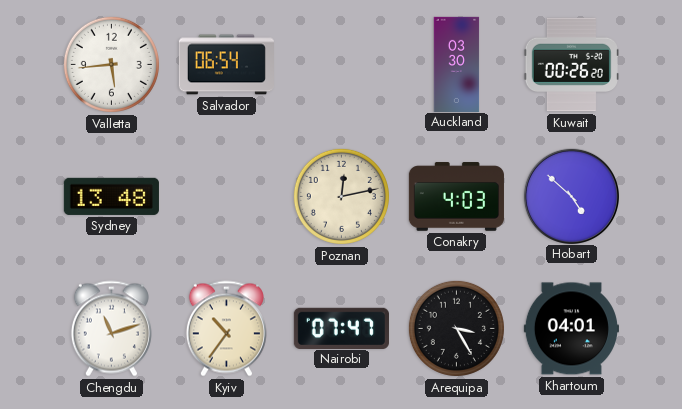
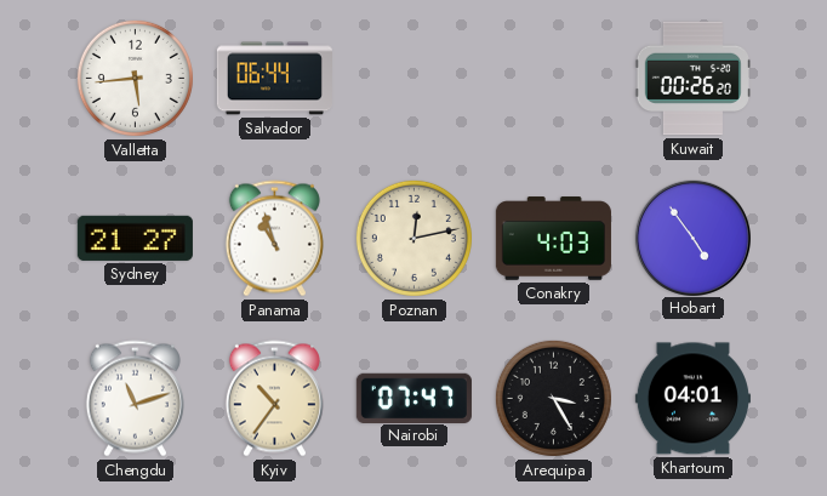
Salvador: 06:54 -> 06:44
Auckland: 03:30 -> none
Sydney: 13:48 -> 21:27
Panama: none -> 10:57
Hobart: 4:52 -> 4:54
